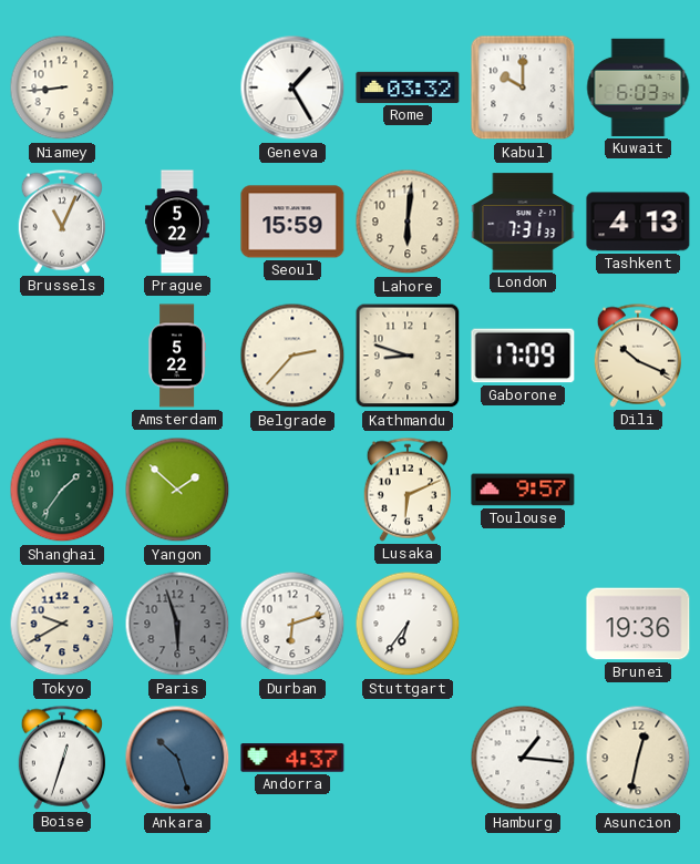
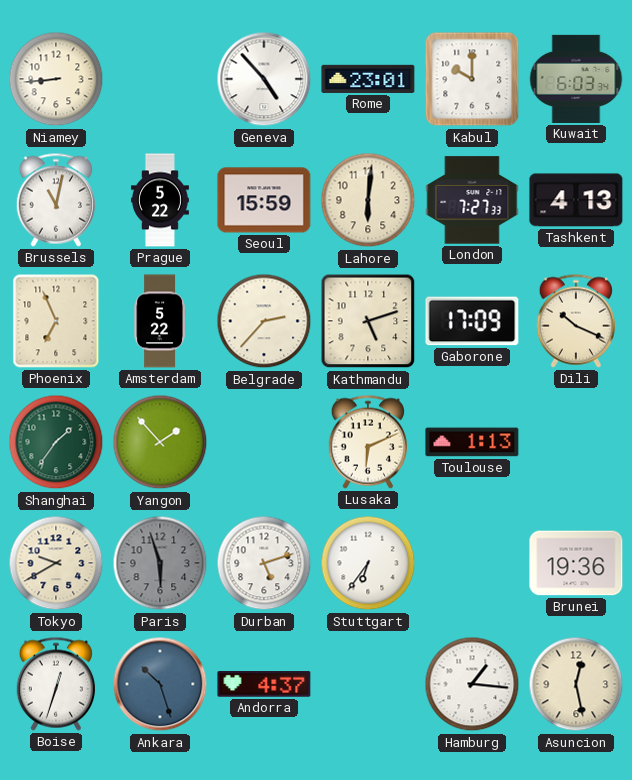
Geneva: 1:25 -> 4:53
Rome: 03:32 -> 23:01
Brussels: 11:04 -> 11:02
London: 7:31 -> 7:27
Phoenix: none -> 6:56
Kathmandu: 8:48 -> 5:12
Yangon: 1:52 -> 1:53
Toulouse: 9:57 -> 1:13
Durban: 6:12 -> 5:12
Asuncion: 12:32 -> 12:28
